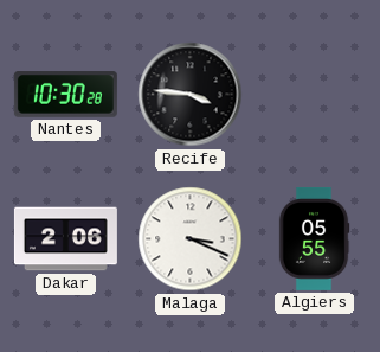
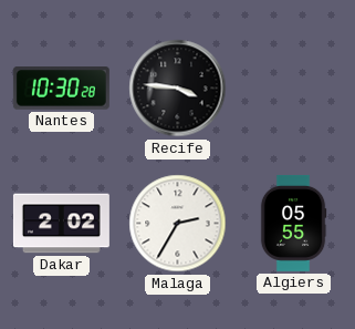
Dakar: 2:06 -> 2:02
Malaga: 3:19 -> 2:35
